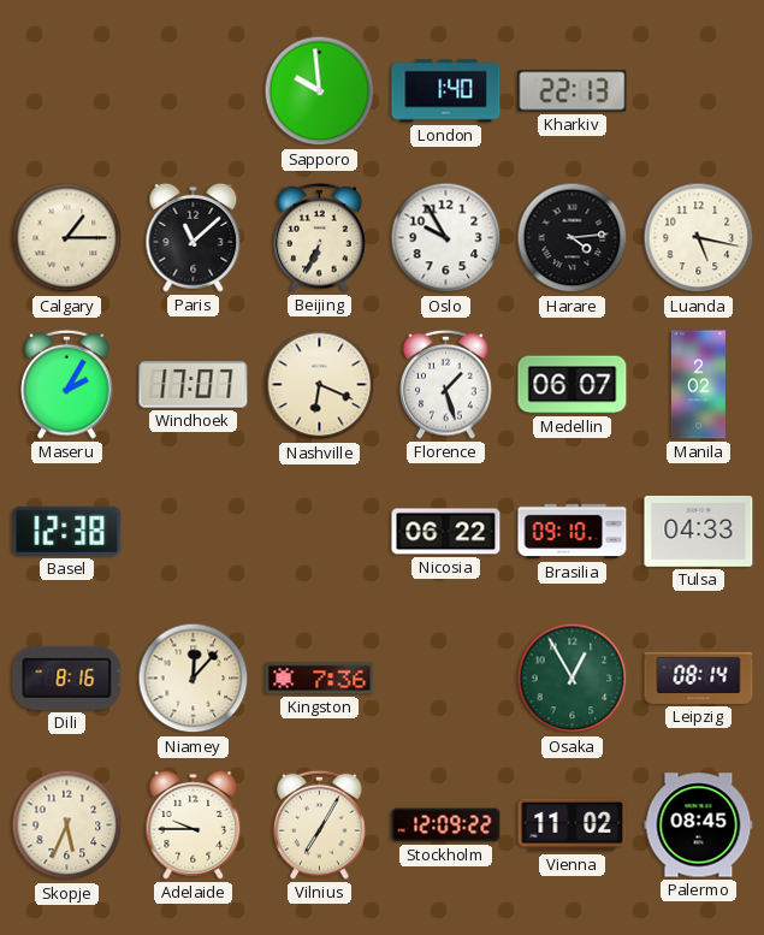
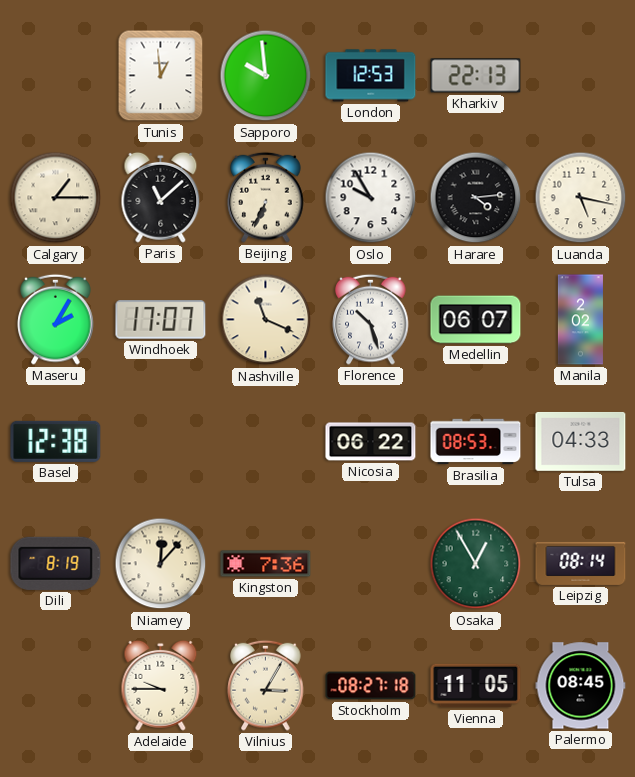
Tunis: none -> 12:59
London: 1:40 -> 12:53
Nashville: 6:19 -> 11:19
Florence: 1:27 -> 10:27
Brasilia: 09:10 -> 08:53
Dili: 8:16 -> 8:19
Skopje: 5:34 -> none
Vilnius: 7:05 -> 3:05
Stockholm: 12:09 -> 08:27
Vienna: 11:02 -> 11:05
